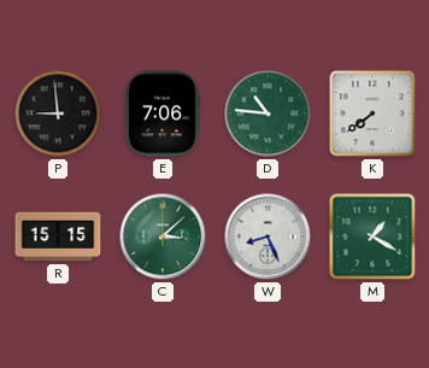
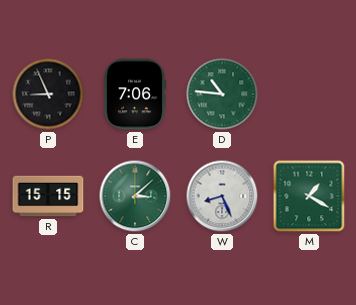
P: 8:59 -> 8:56
K: 7:39 -> none
